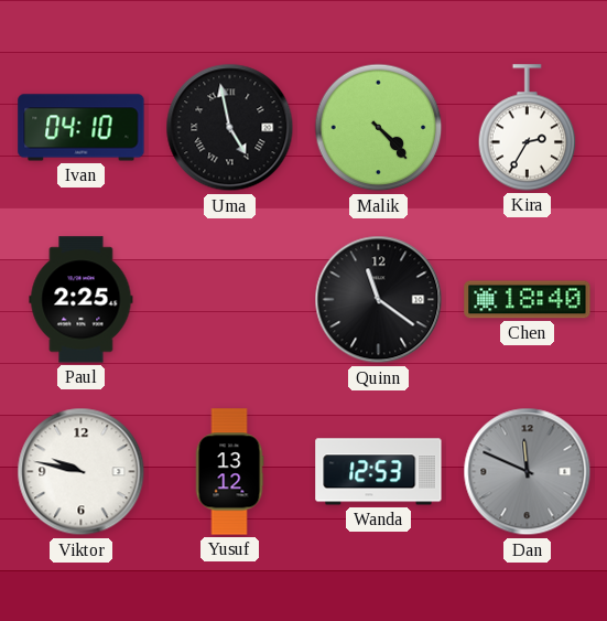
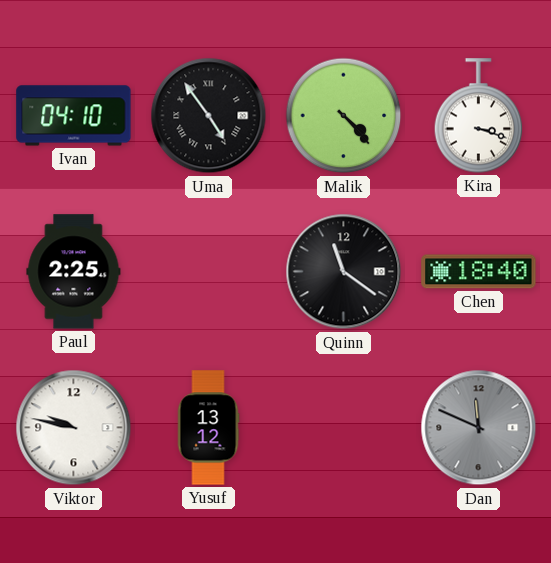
Uma: 4:58 -> 4:54
Kira: 2:35 -> 3:18
Wanda: 12:53 -> none
